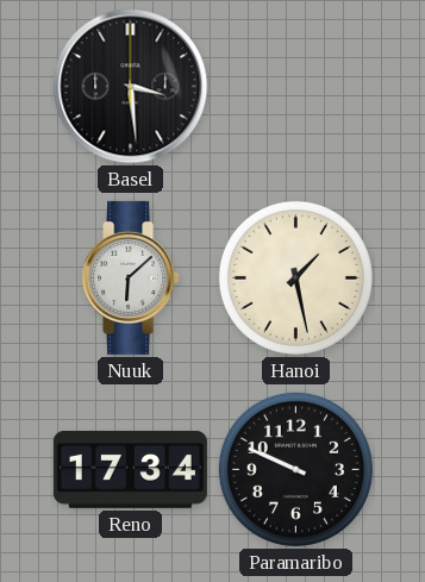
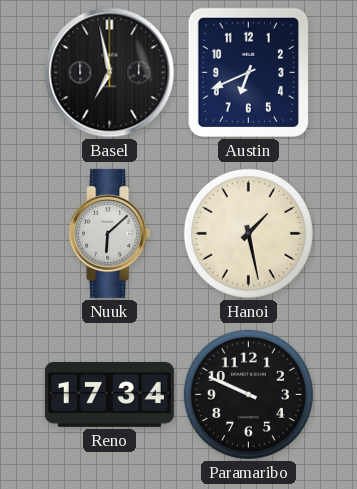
Basel: 3:29 -> 6:58
Austin: none -> 6:41
